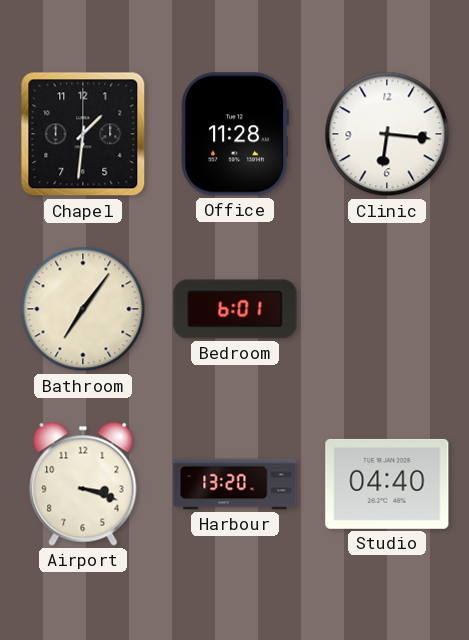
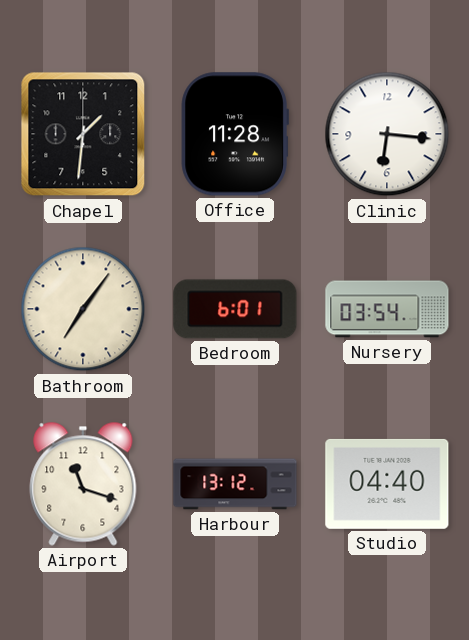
Nursery: none -> 03:54
Airport: 3:18 -> 11:18
Harbour: 13:20 -> 13:12
